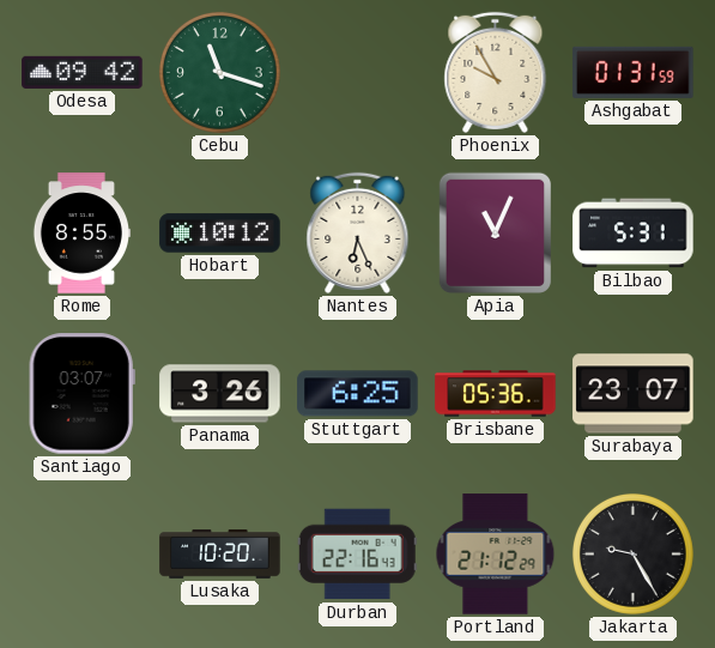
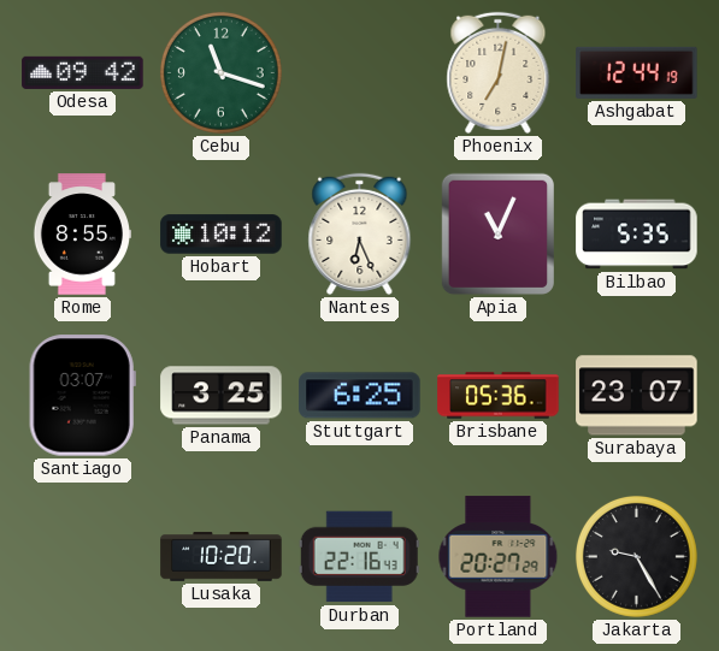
Phoenix: 9:55 -> 7:02
Ashgabat: 01:31 -> 12:44
Bilbao: 5:31 -> 5:35
Panama: 3:26 -> 3:25
Portland: 21:12 -> 20:27
